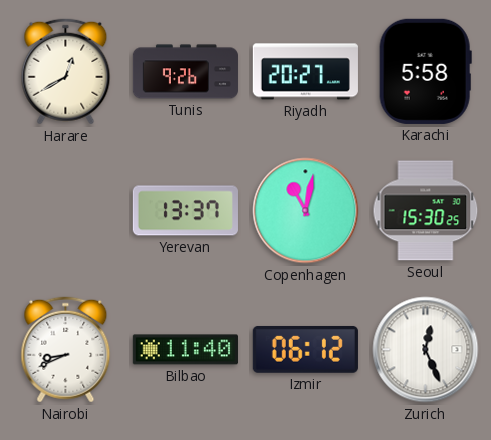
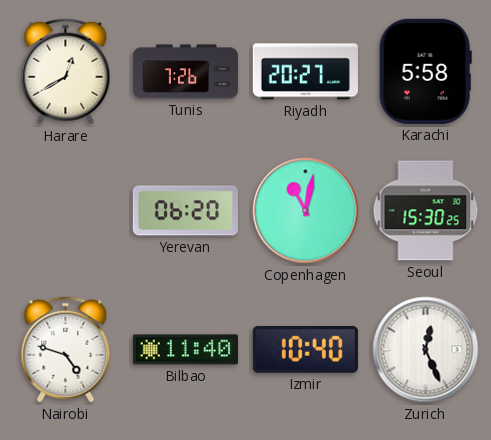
Tunis: 9:26 -> 7:26
Yerevan: 13:37 -> 06:20
Nairobi: 8:41 -> 4:48
Izmir: 06:12 -> 10:40
